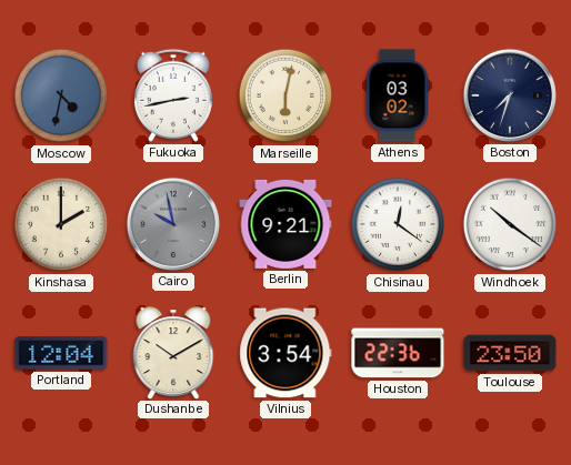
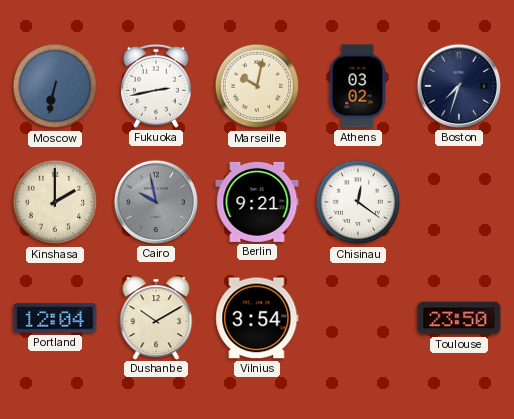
Moscow: 4:32 -> 6:32
Marseille: 6:02 -> 10:02
Windhoek: 10:21 -> none
Houston: 22:36 -> none
